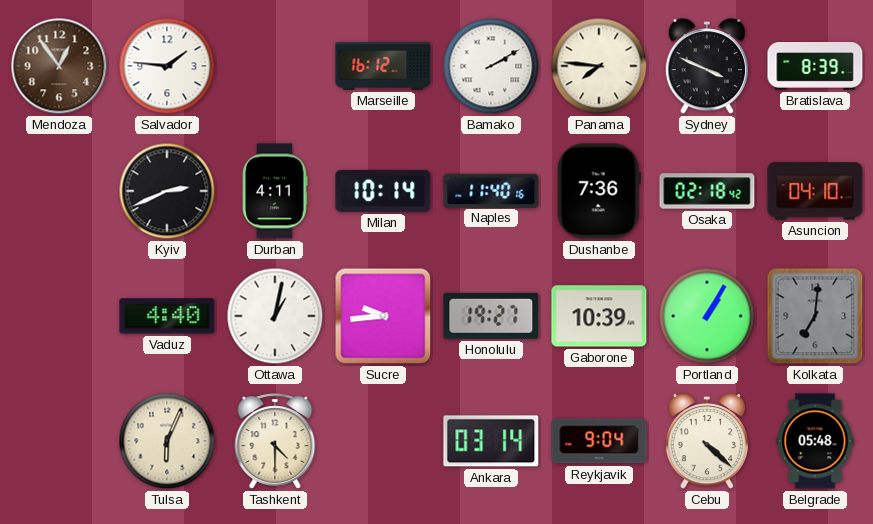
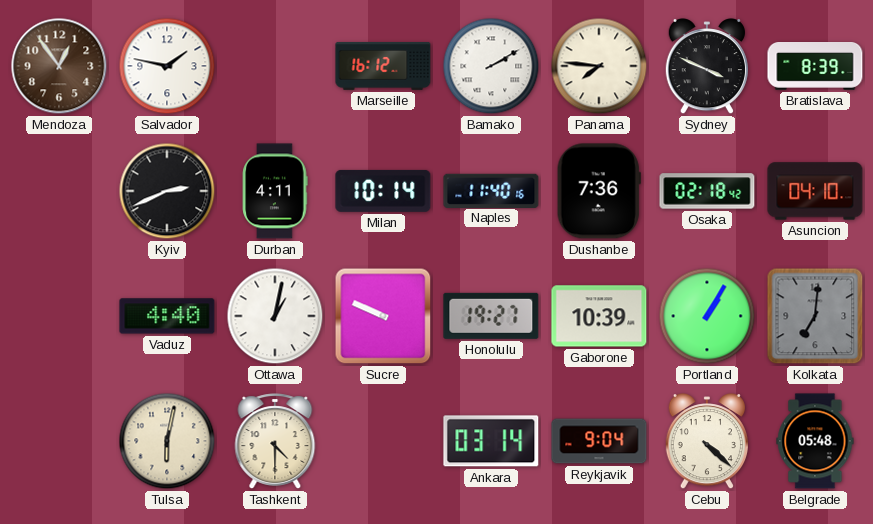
Salvador: 1:46 -> 1:47
Sucre: 9:44 -> 9:49
Tulsa: 6:04 -> 6:02
